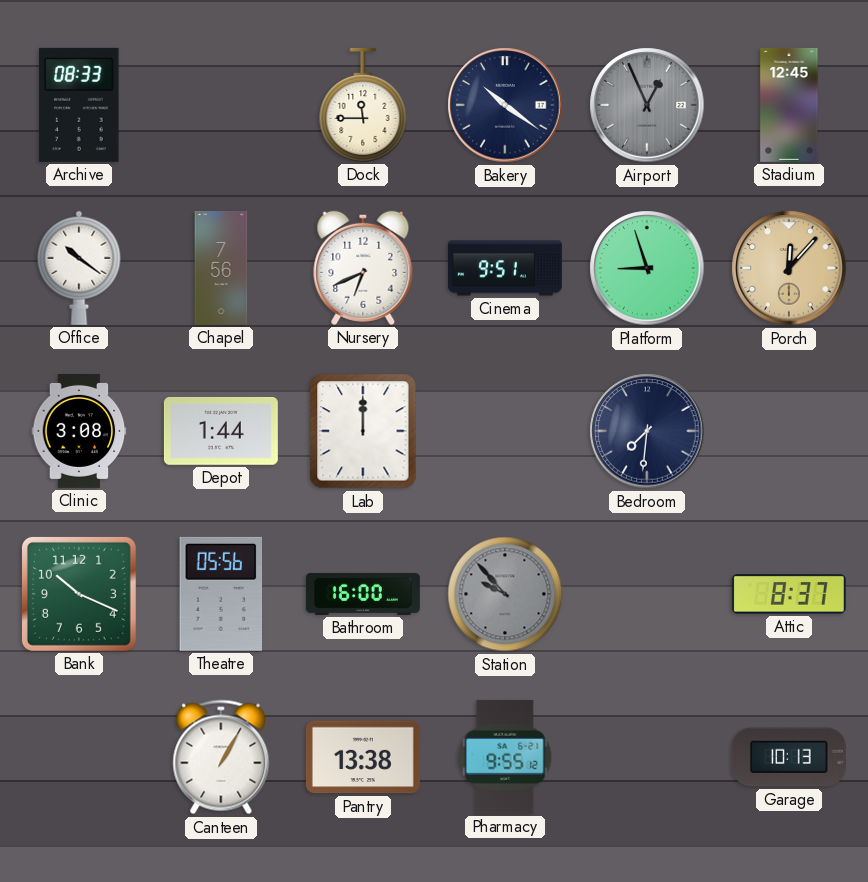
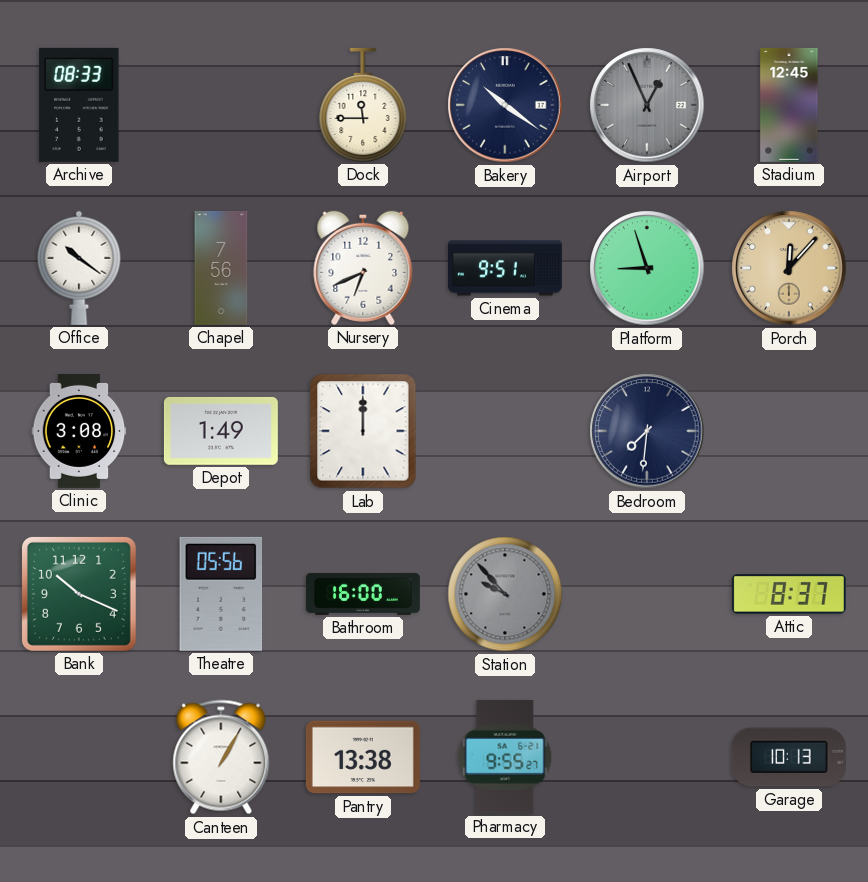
Depot: 1:44 -> 1:49
Pharmacy: 9:55:12 -> 9:55:27
